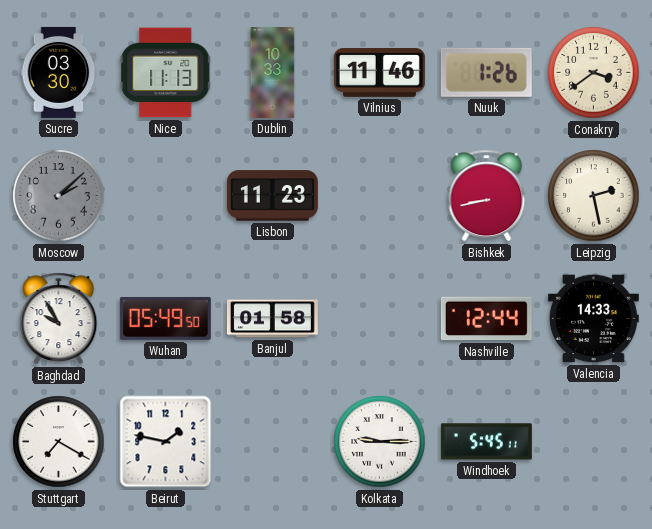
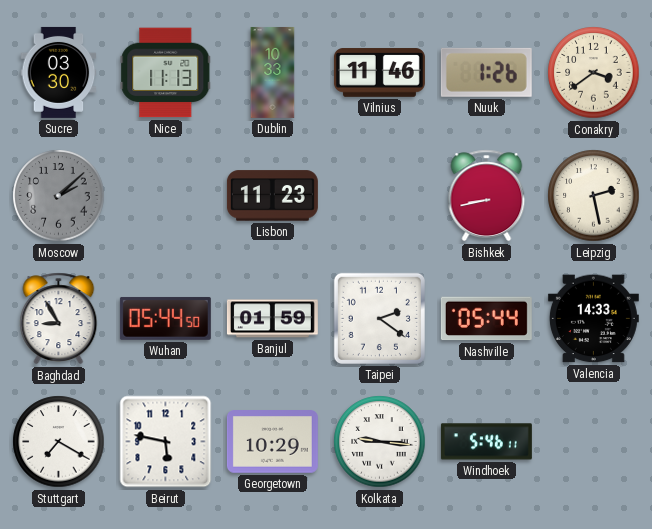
Baghdad: 9:55 -> 8:55
Wuhan: 05:49 -> 05:44
Banjul: 01:58 -> 01:59
Taipei: none -> 2:21
Nashville: 12:44 -> 05:44
Beirut: 1:47 -> 5:47
Georgetown: none -> 10:29
Kolkata: 9:15 -> 9:16
Windhoek: 5:45 -> 5:46
